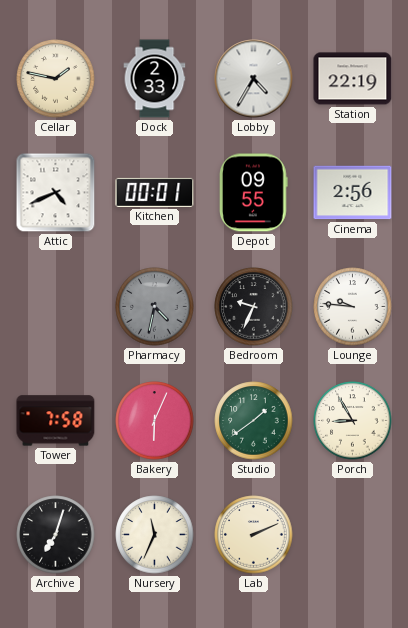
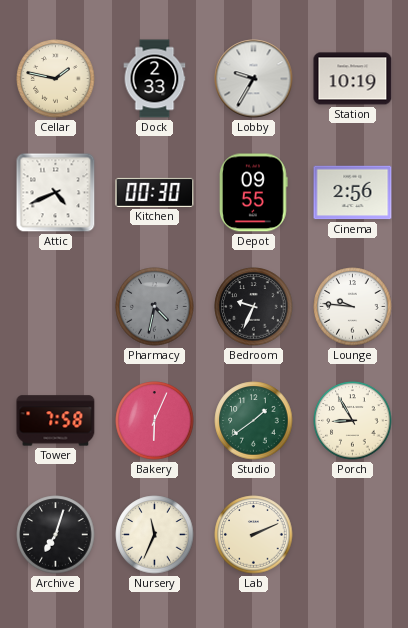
Lobby: 4:35 -> 9:35
Station: 22:19 -> 10:19
Kitchen: 00:01 -> 00:30
